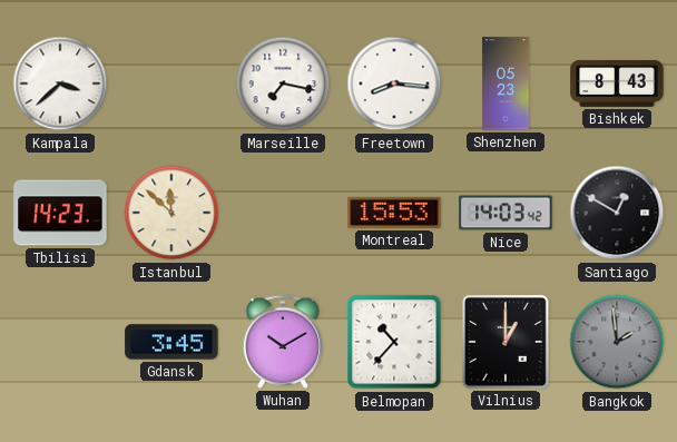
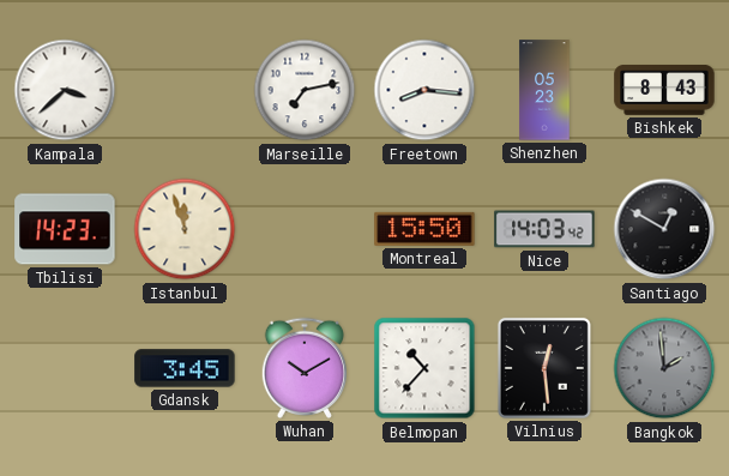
Marseille: 7:17 -> 7:13
Istanbul: 11:52 -> 11:57
Montreal: 15:53 -> 15:50
Vilnius: 1:00 -> 12:29
